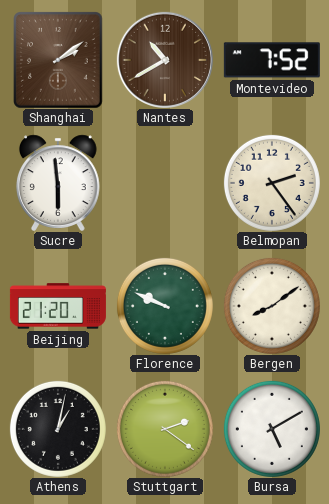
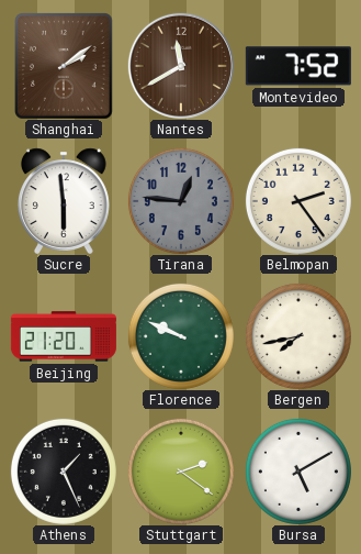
Nantes: 10:40 -> 11:40
Tirana: none -> 12:46
Bergen: 8:09 -> 7:43
Athens: 1:02 -> 1:26
